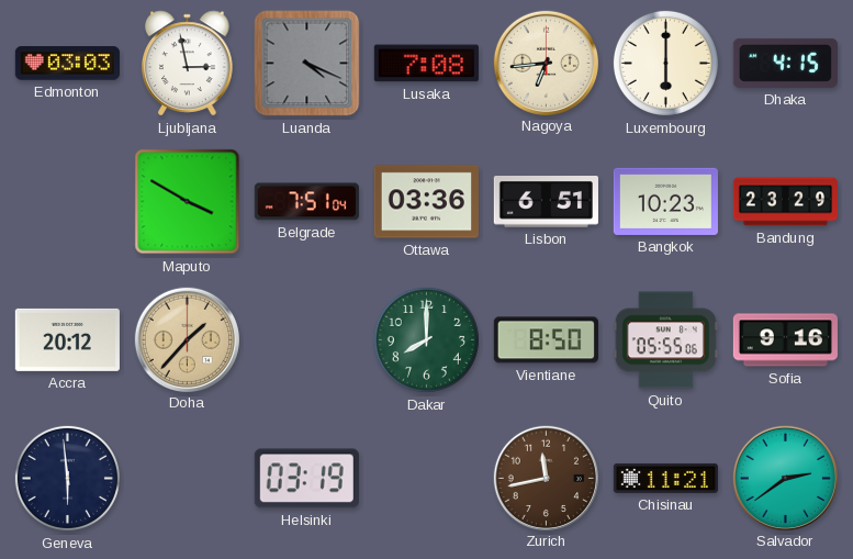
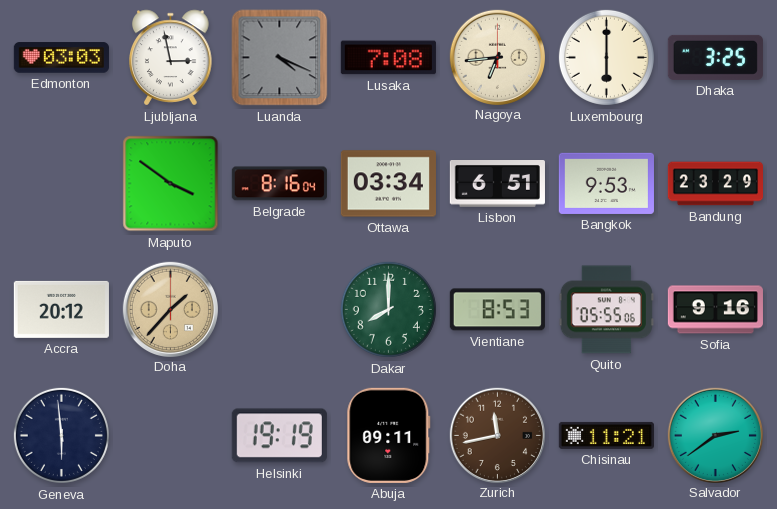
Dhaka: 4:15 -> 3:25
Maputo: 3:50 -> 3:51
Belgrade: 7:51 -> 8:16
Ottawa: 03:36 -> 03:34
Bangkok: 10:23 -> 9:53
Vientiane: 8:50 -> 8:53
Helsinki: 03:19 -> 19:19
Abuja: none -> 09:11
